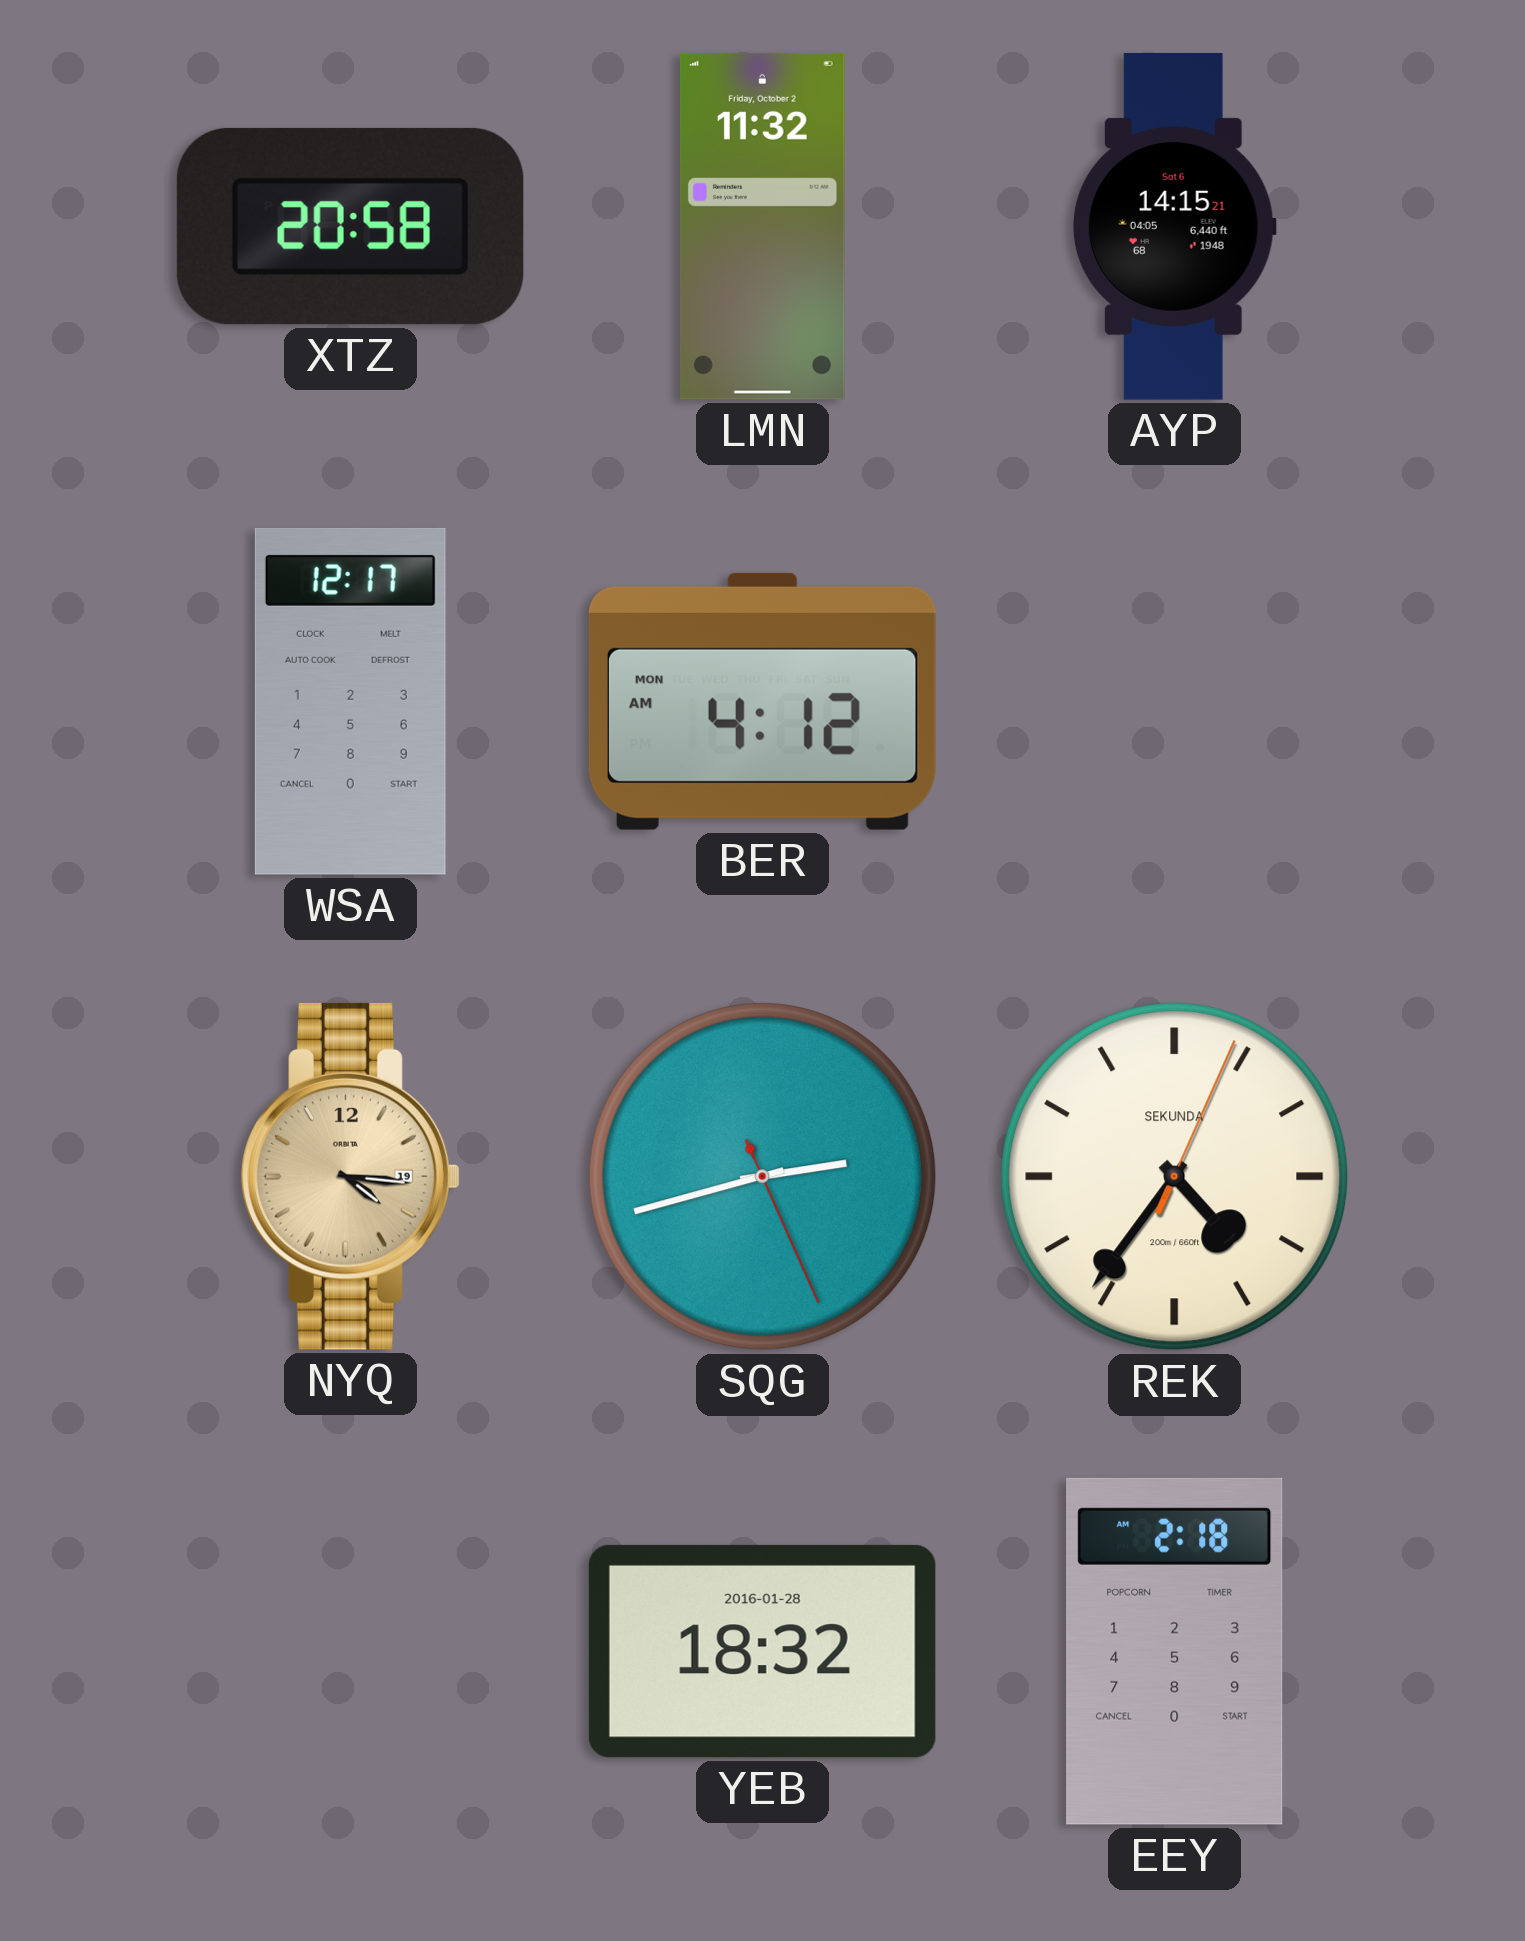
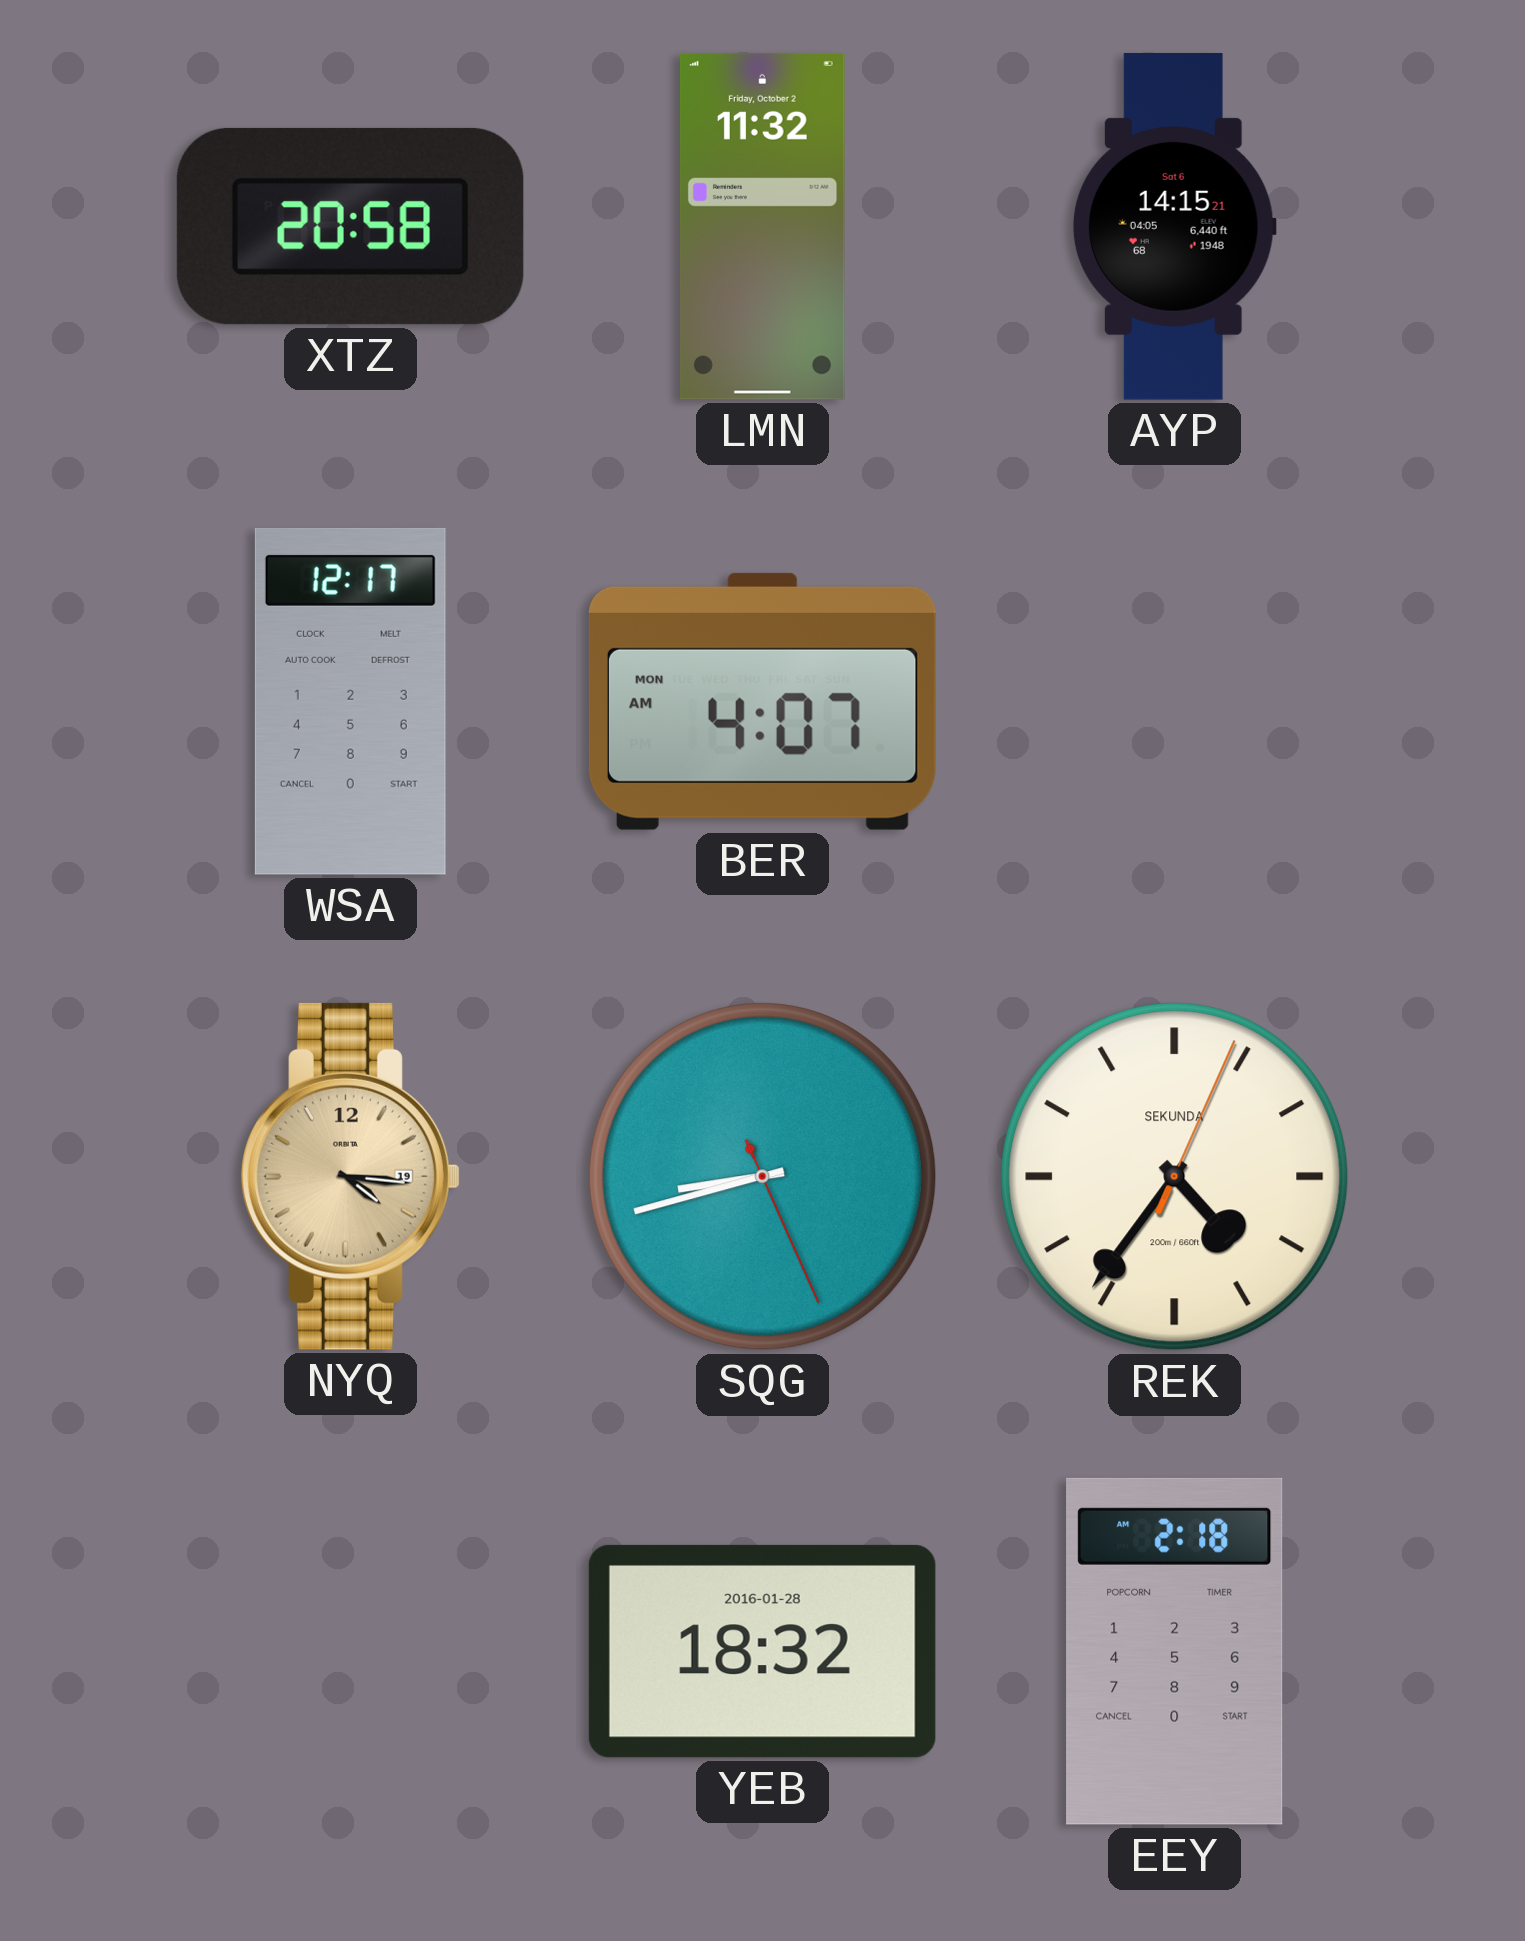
BER: 4:12 -> 4:07
SQG: 2:42 -> 8:42
